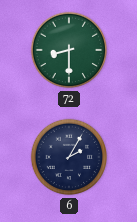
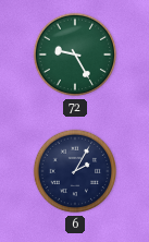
72: 8:30 -> 9:25
